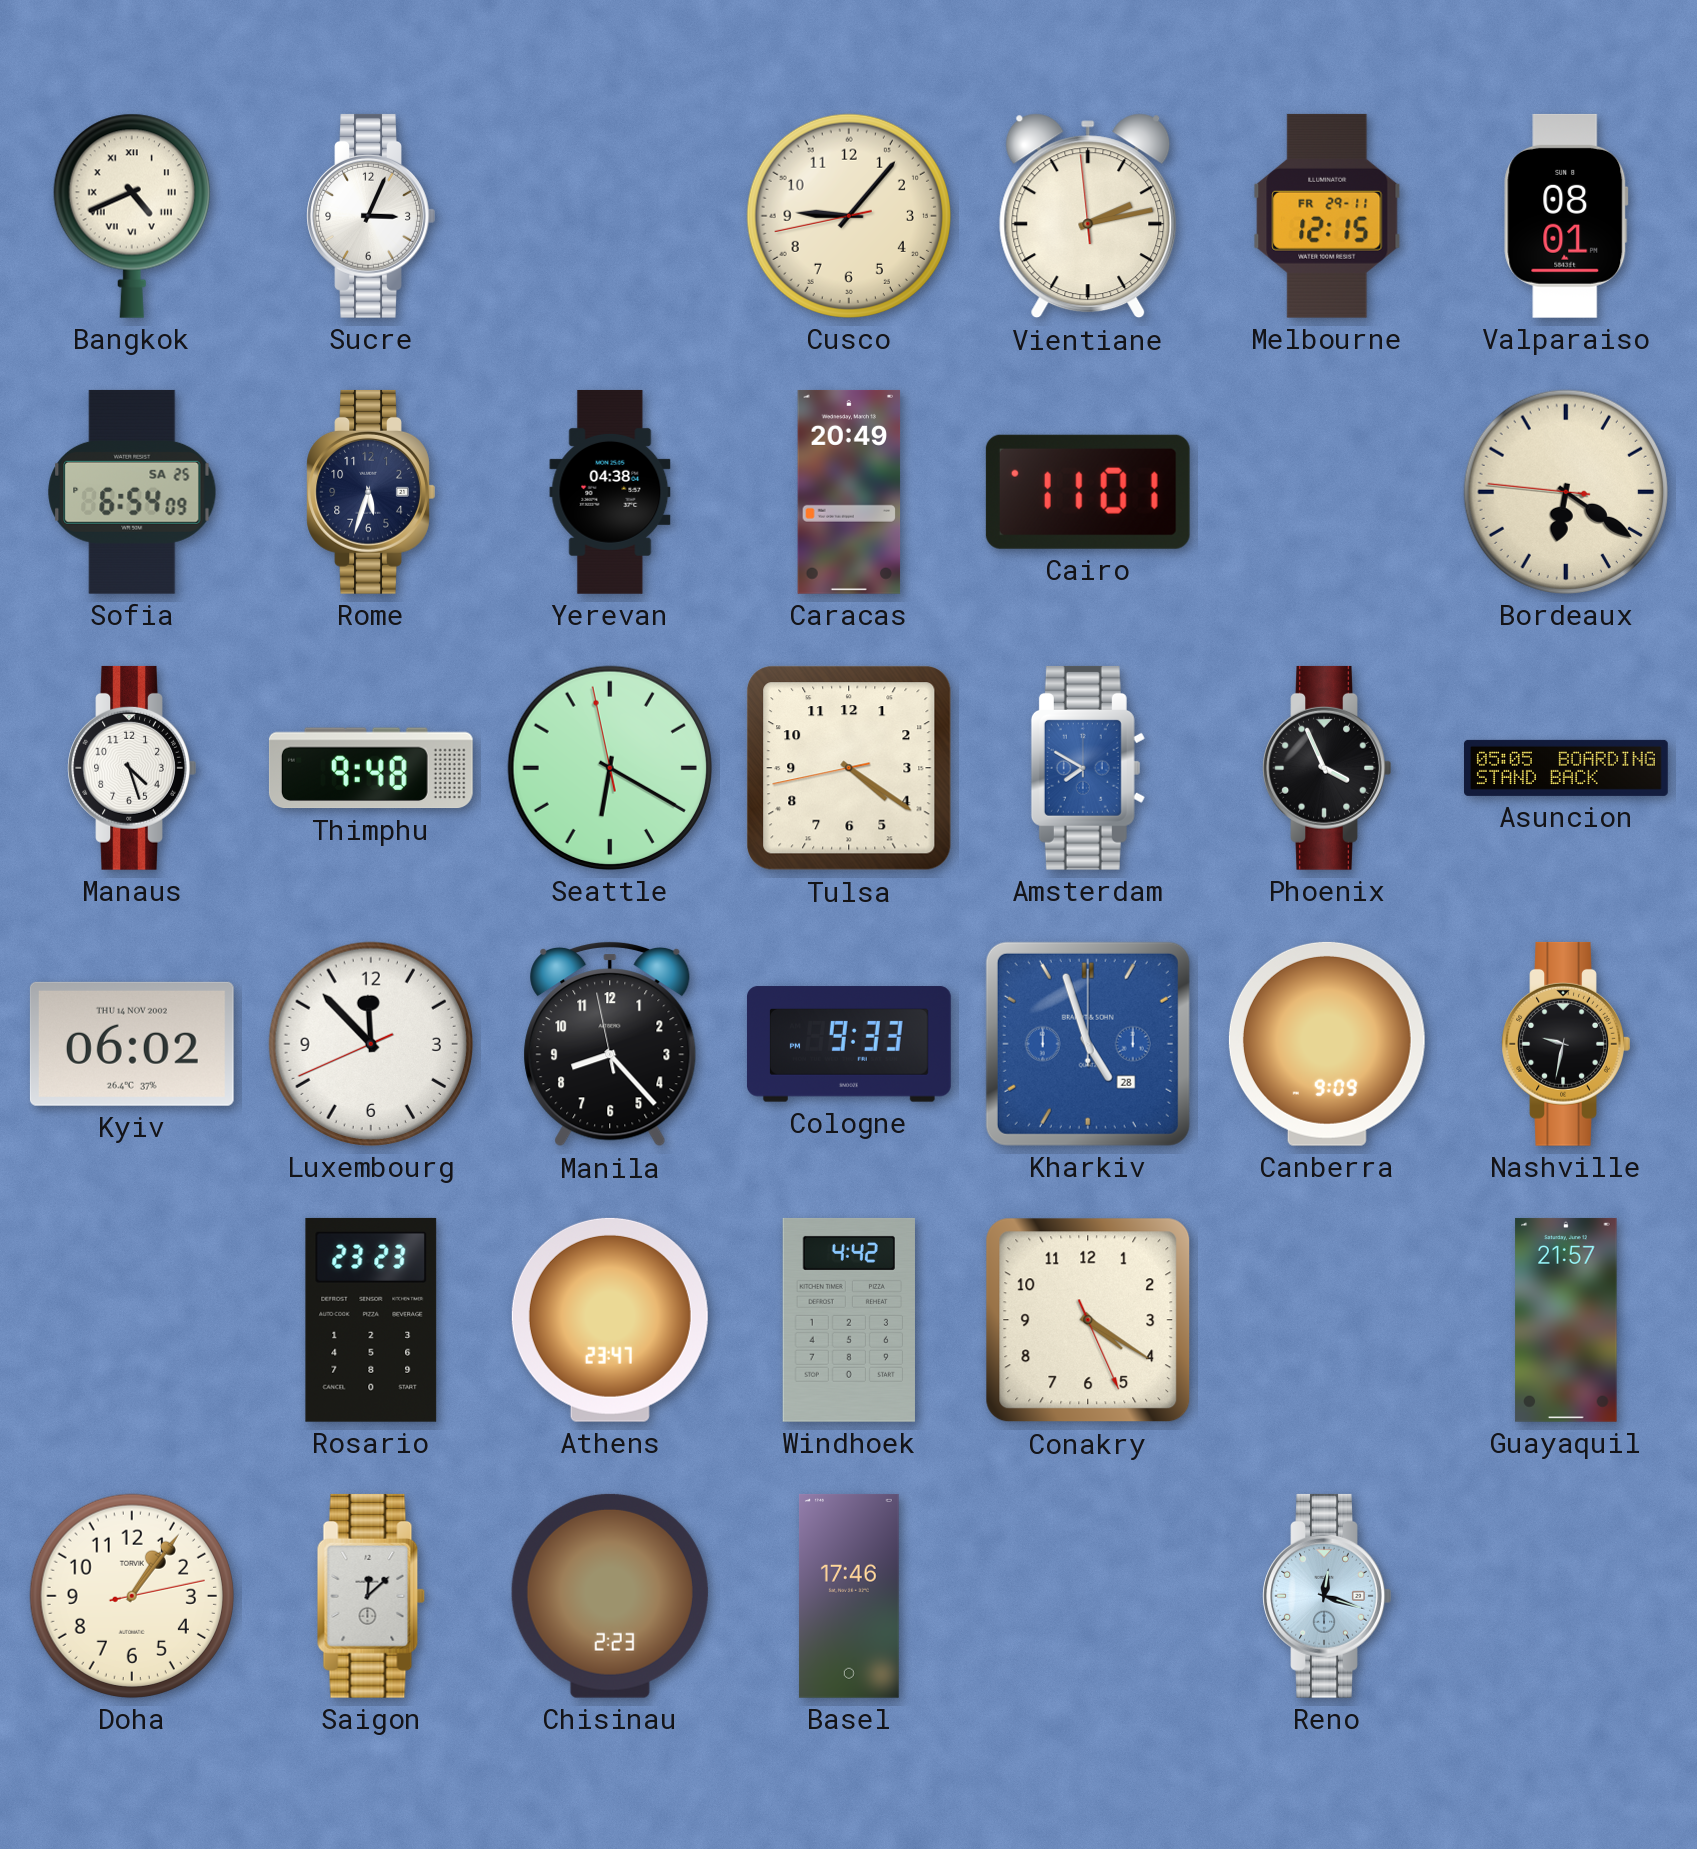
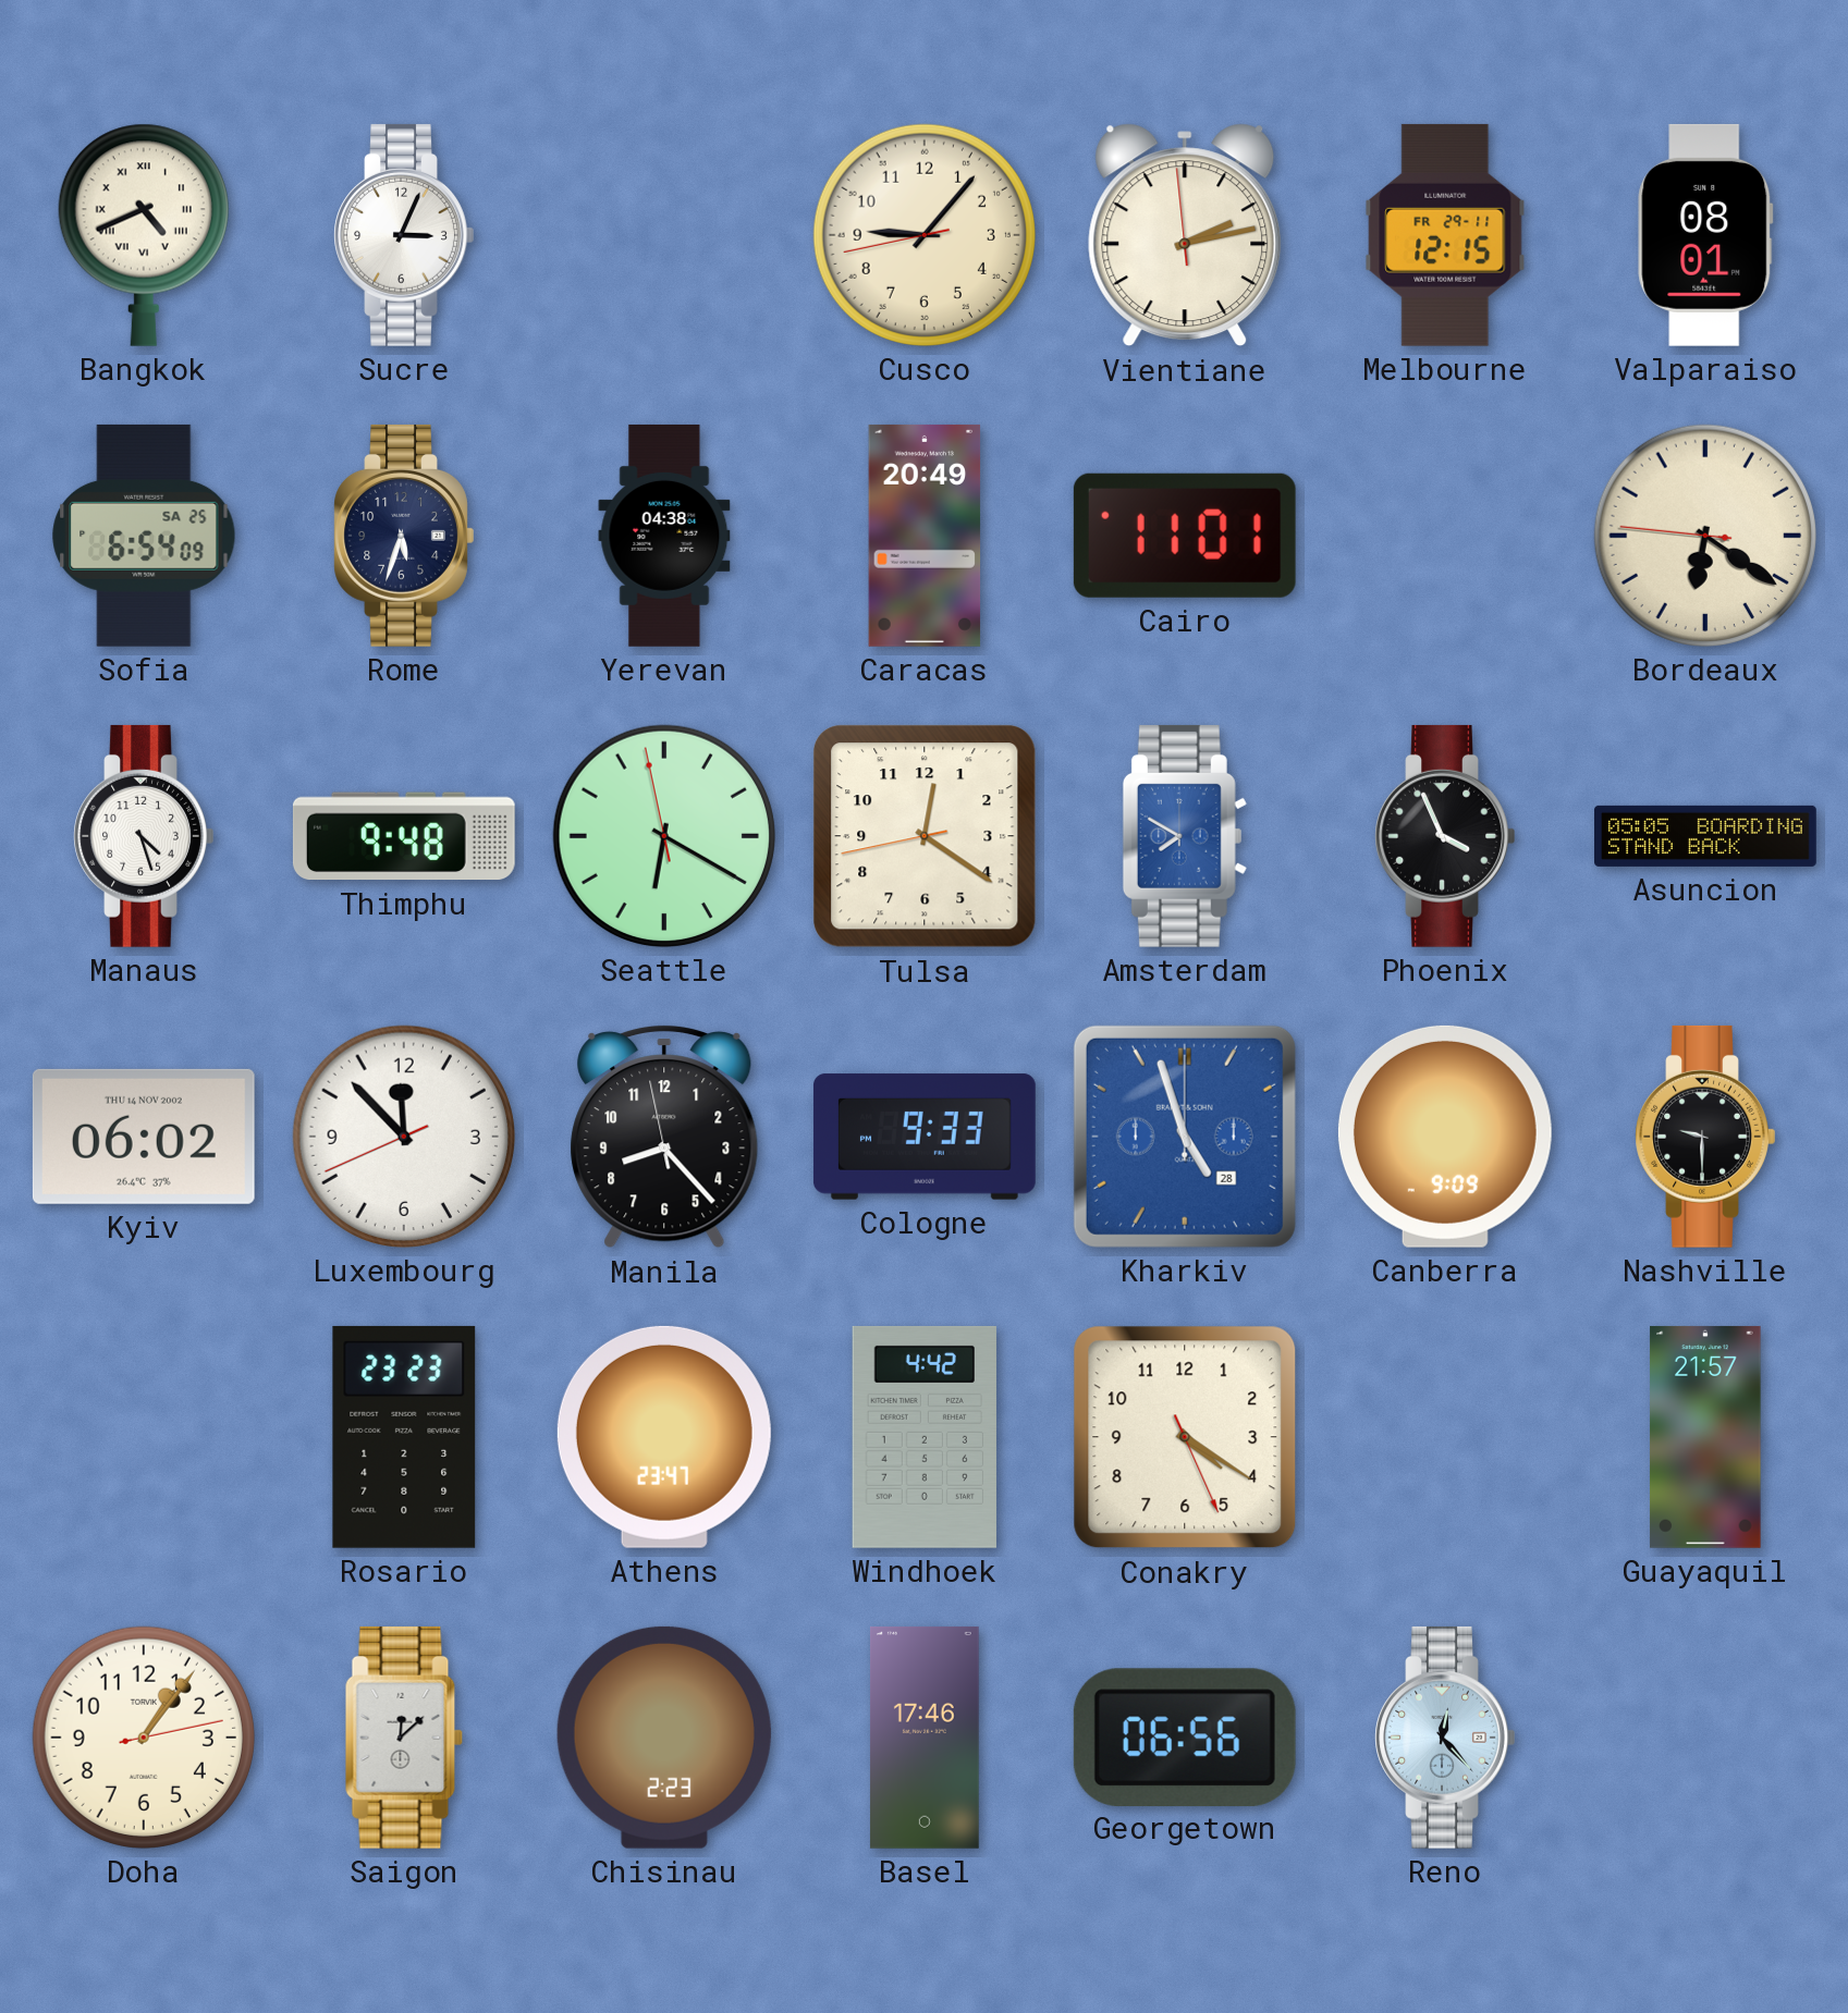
Tulsa: 4:20 -> 12:20
Nashville: 9:32 -> 9:30
Georgetown: none -> 06:56
Reno: 12:18 -> 12:23
